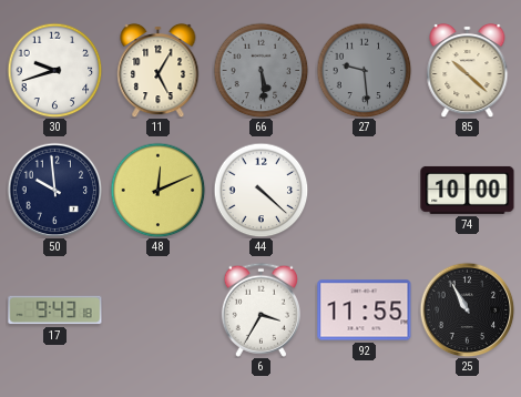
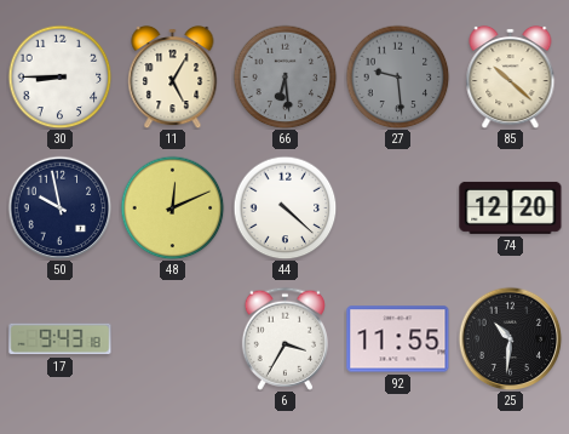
30: 9:42 -> 8:45
66: 5:29 -> 6:29
50: 9:59 -> 9:58
74: 10:00 -> 12:20
25: 10:55 -> 10:31
